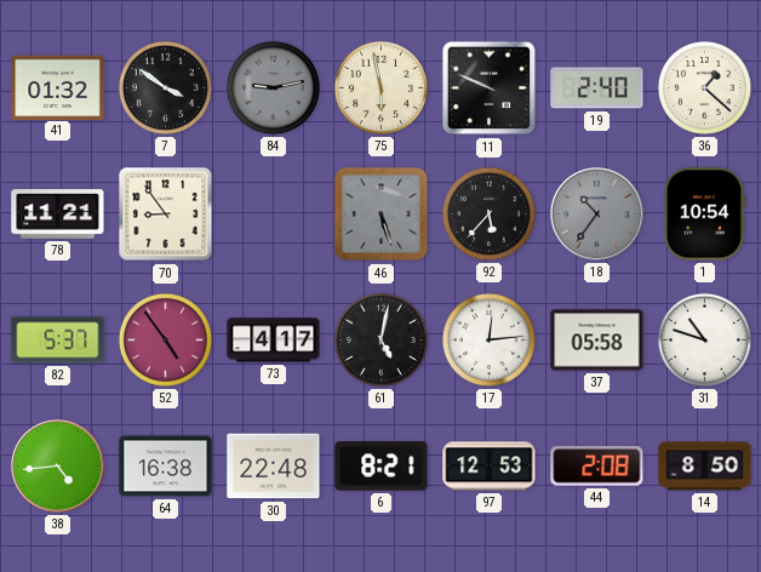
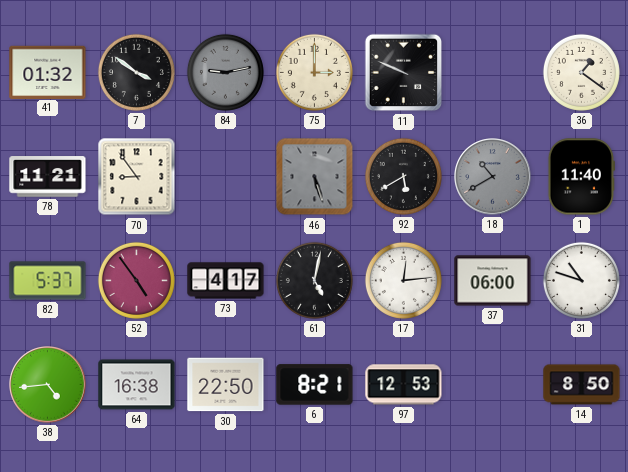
75: 5:58 -> 3:00
19: 2:40 -> none
36: 1:22 -> 1:21
92: 5:37 -> 5:40
18: 10:36 -> 10:40
1: 10:54 -> 11:40
37: 05:58 -> 06:00
30: 22:48 -> 22:50
44: 2:08 -> none
